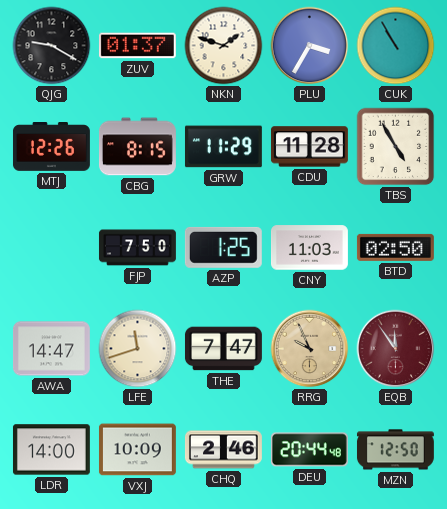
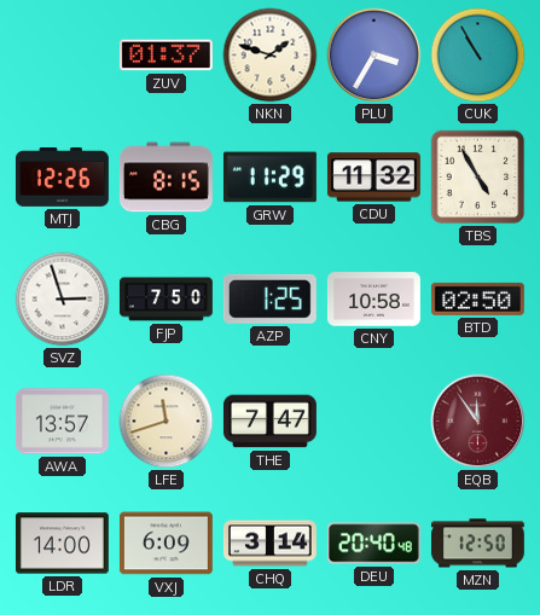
QJG: 9:20 -> none
CDU: 11:28 -> 11:32
SVZ: none -> 2:57
CNY: 11:03 -> 10:58
AWA: 14:47 -> 13:57
RRG: 9:56 -> none
VXJ: 10:09 -> 6:09
CHQ: 2:46 -> 3:14
DEU: 20:44 -> 20:40
